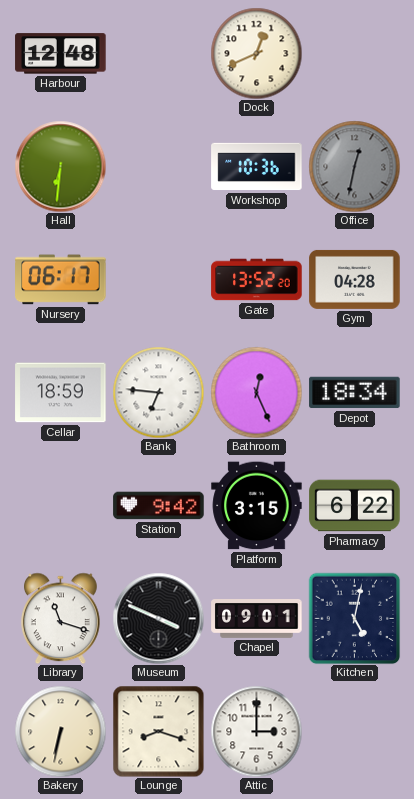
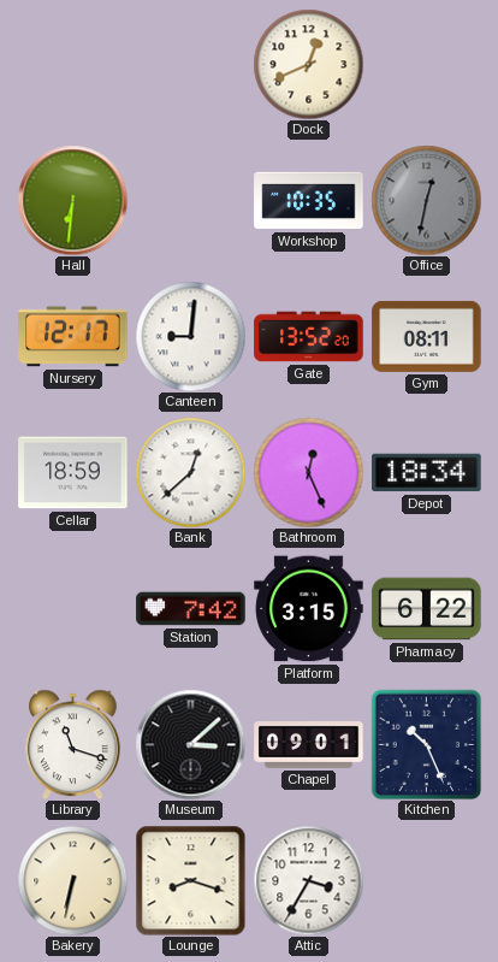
Harbour: 12:48 -> none
Workshop: 10:36 -> 10:35
Nursery: 06:17 -> 12:17
Canteen: none -> 9:01
Gym: 04:28 -> 08:11
Bank: 6:46 -> 12:38
Station: 9:42 -> 7:42
Museum: 3:49 -> 3:08
Kitchen: 5:02 -> 10:26
Attic: 3:00 -> 3:35
